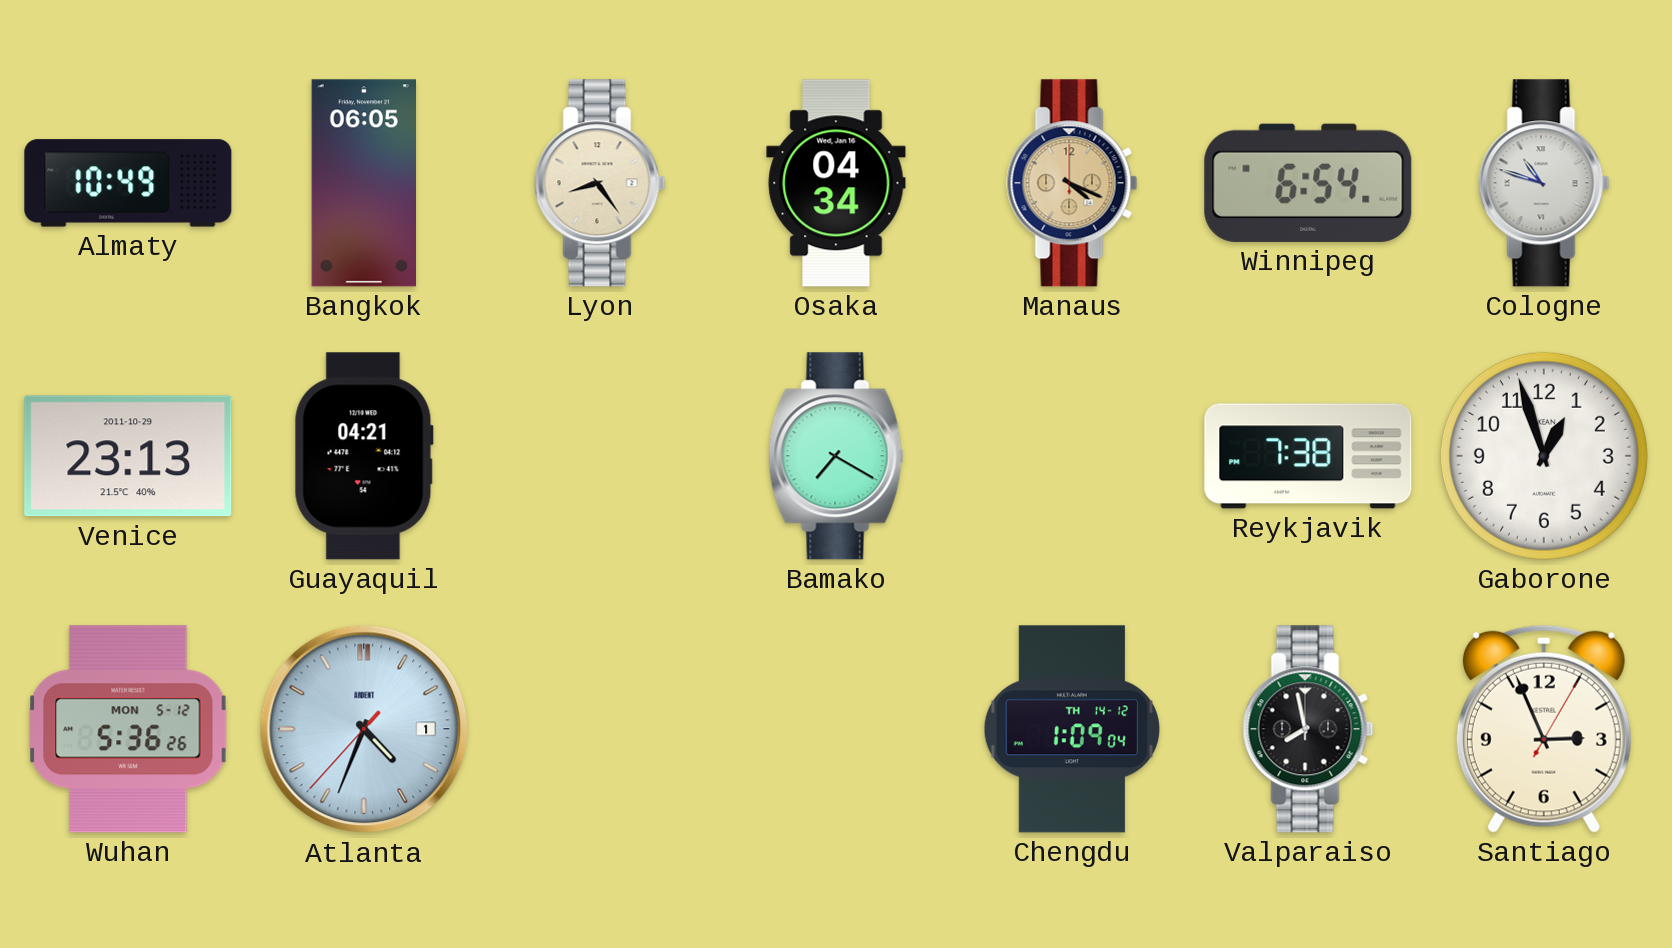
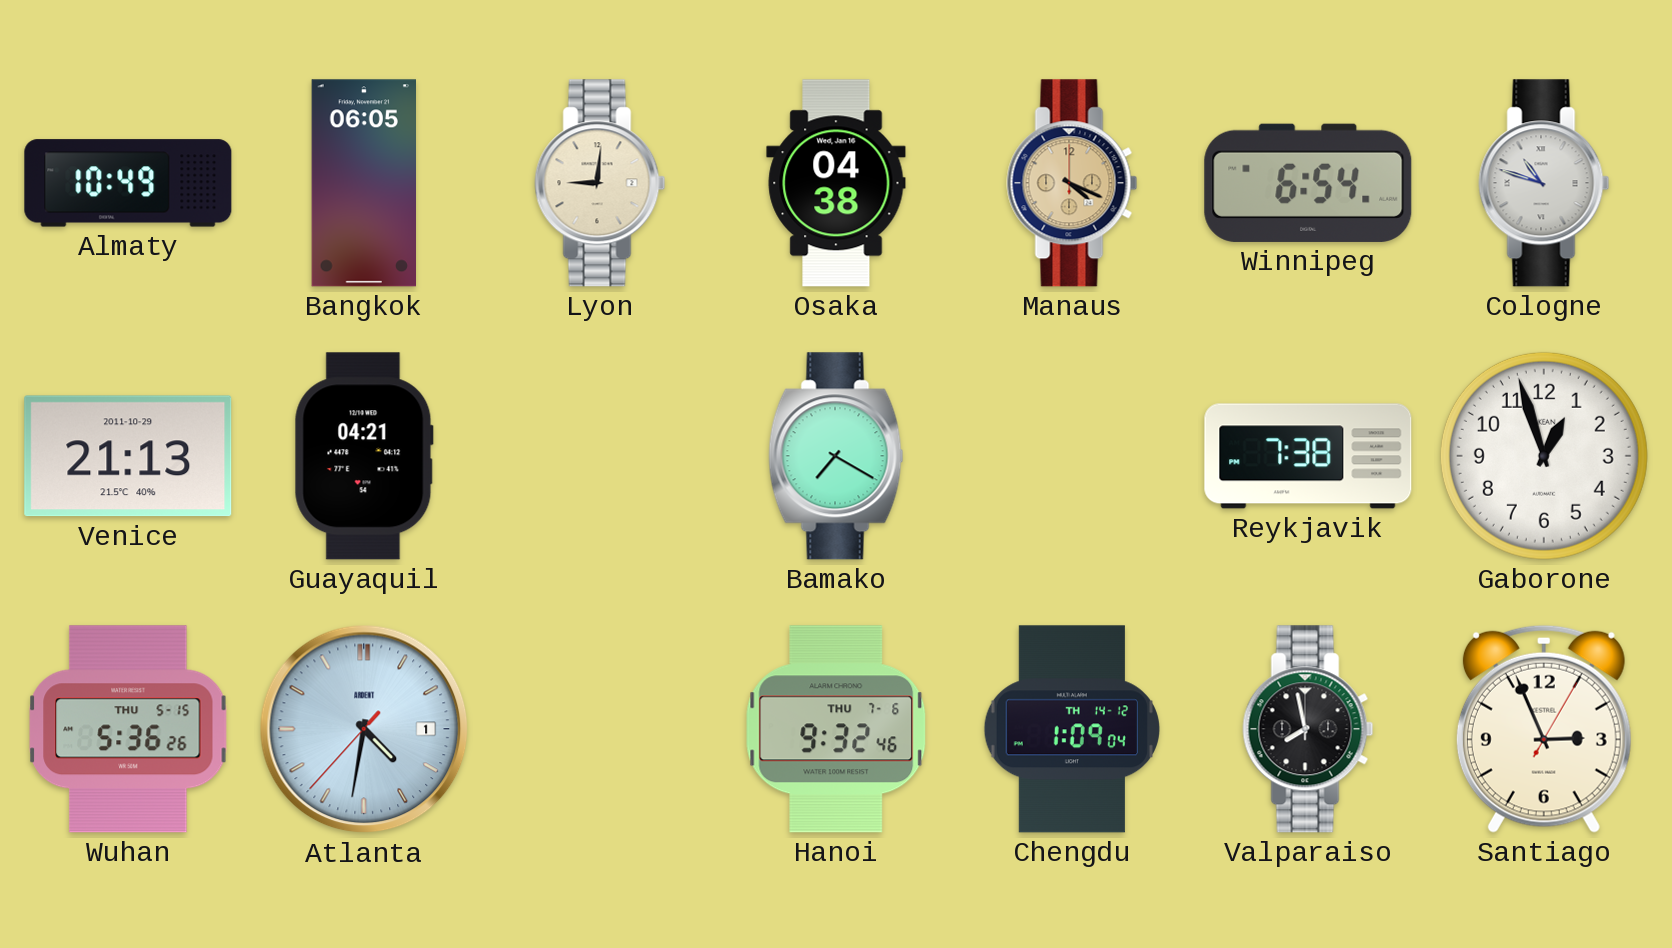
Lyon: 8:24 -> 9:01
Osaka: 04:34 -> 04:38
Venice: 23:13 -> 21:13
Wuhan date: MON 5-12 -> THU 5-15
Atlanta: 4:33 -> 4:31
Hanoi: none -> 9:32
